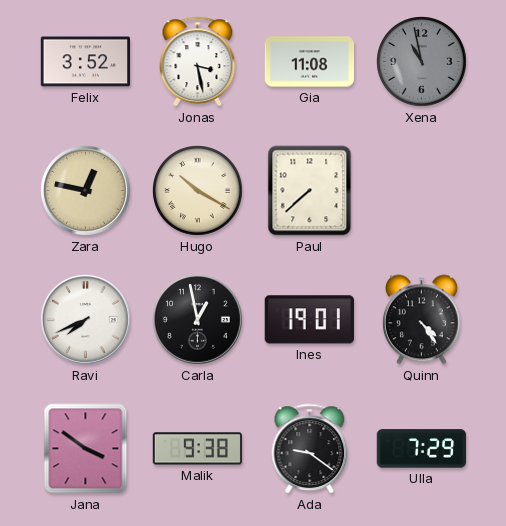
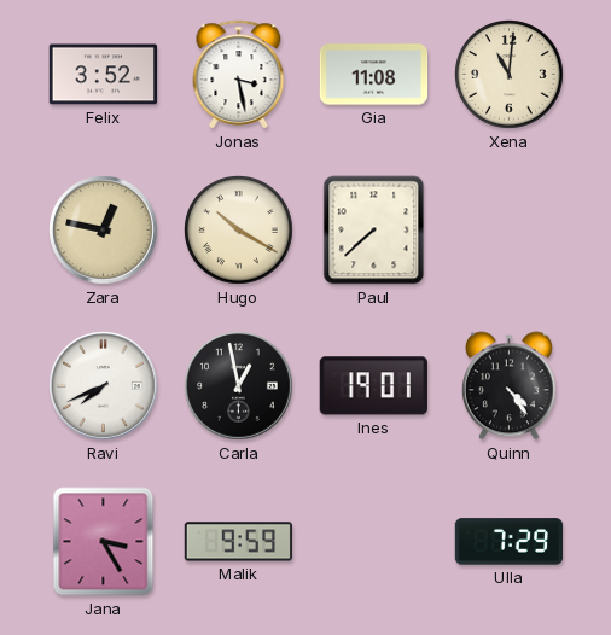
Xena: 10:58 -> 11:01
Xena dial: grey -> cream
Jana: 3:51 -> 3:25
Malik: 9:38 -> 9:59
Ada: 9:21 -> none
